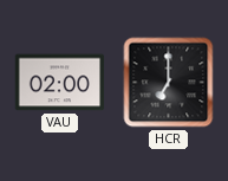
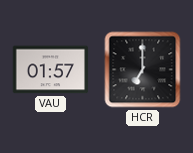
VAU: 02:00 -> 01:57
